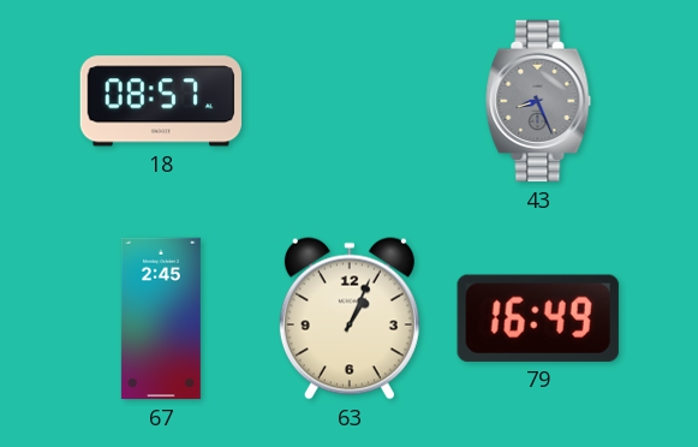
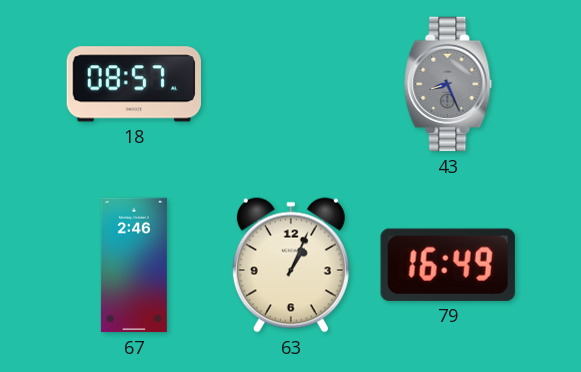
67: 2:45 -> 2:46
